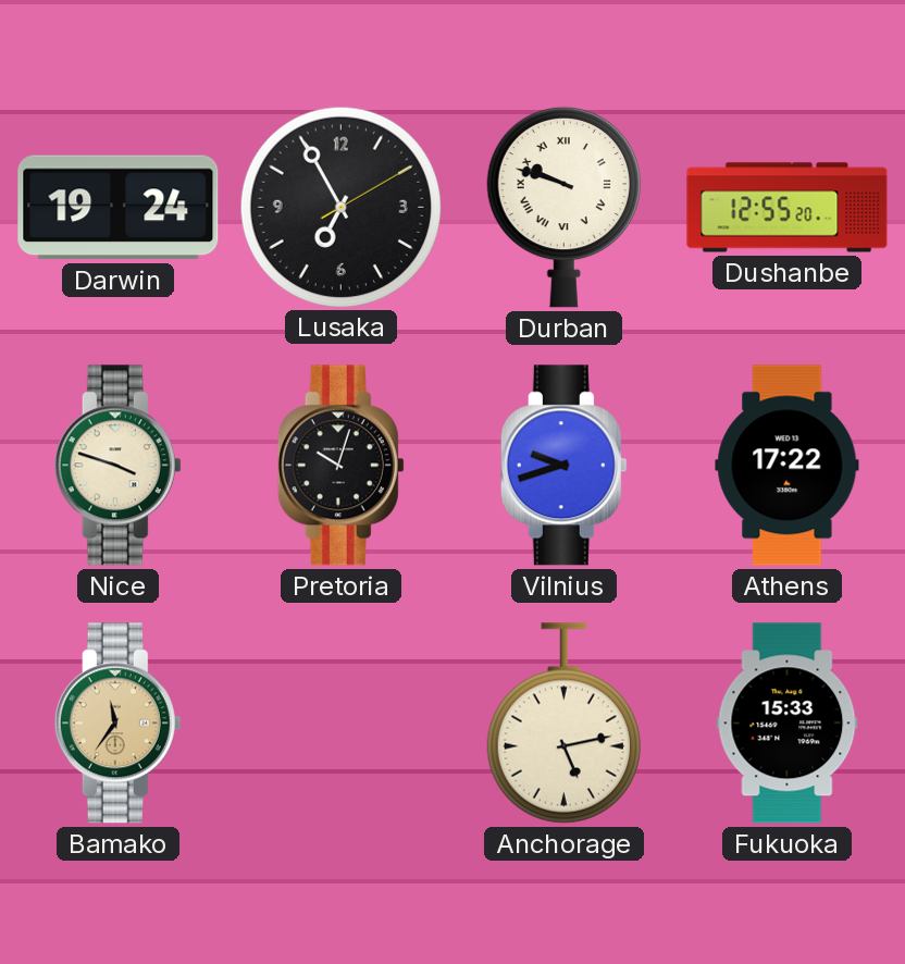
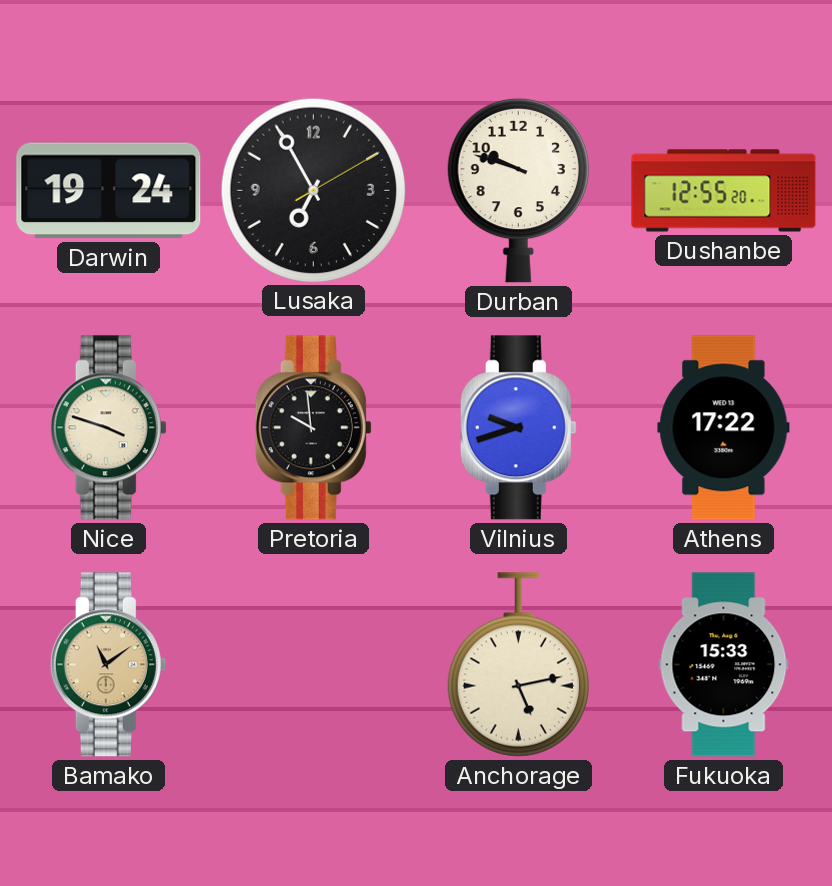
Durban numerals: Roman -> Arabic
Pretoria: 10:03 -> 9:59
Bamako: 11:36 -> 11:09
